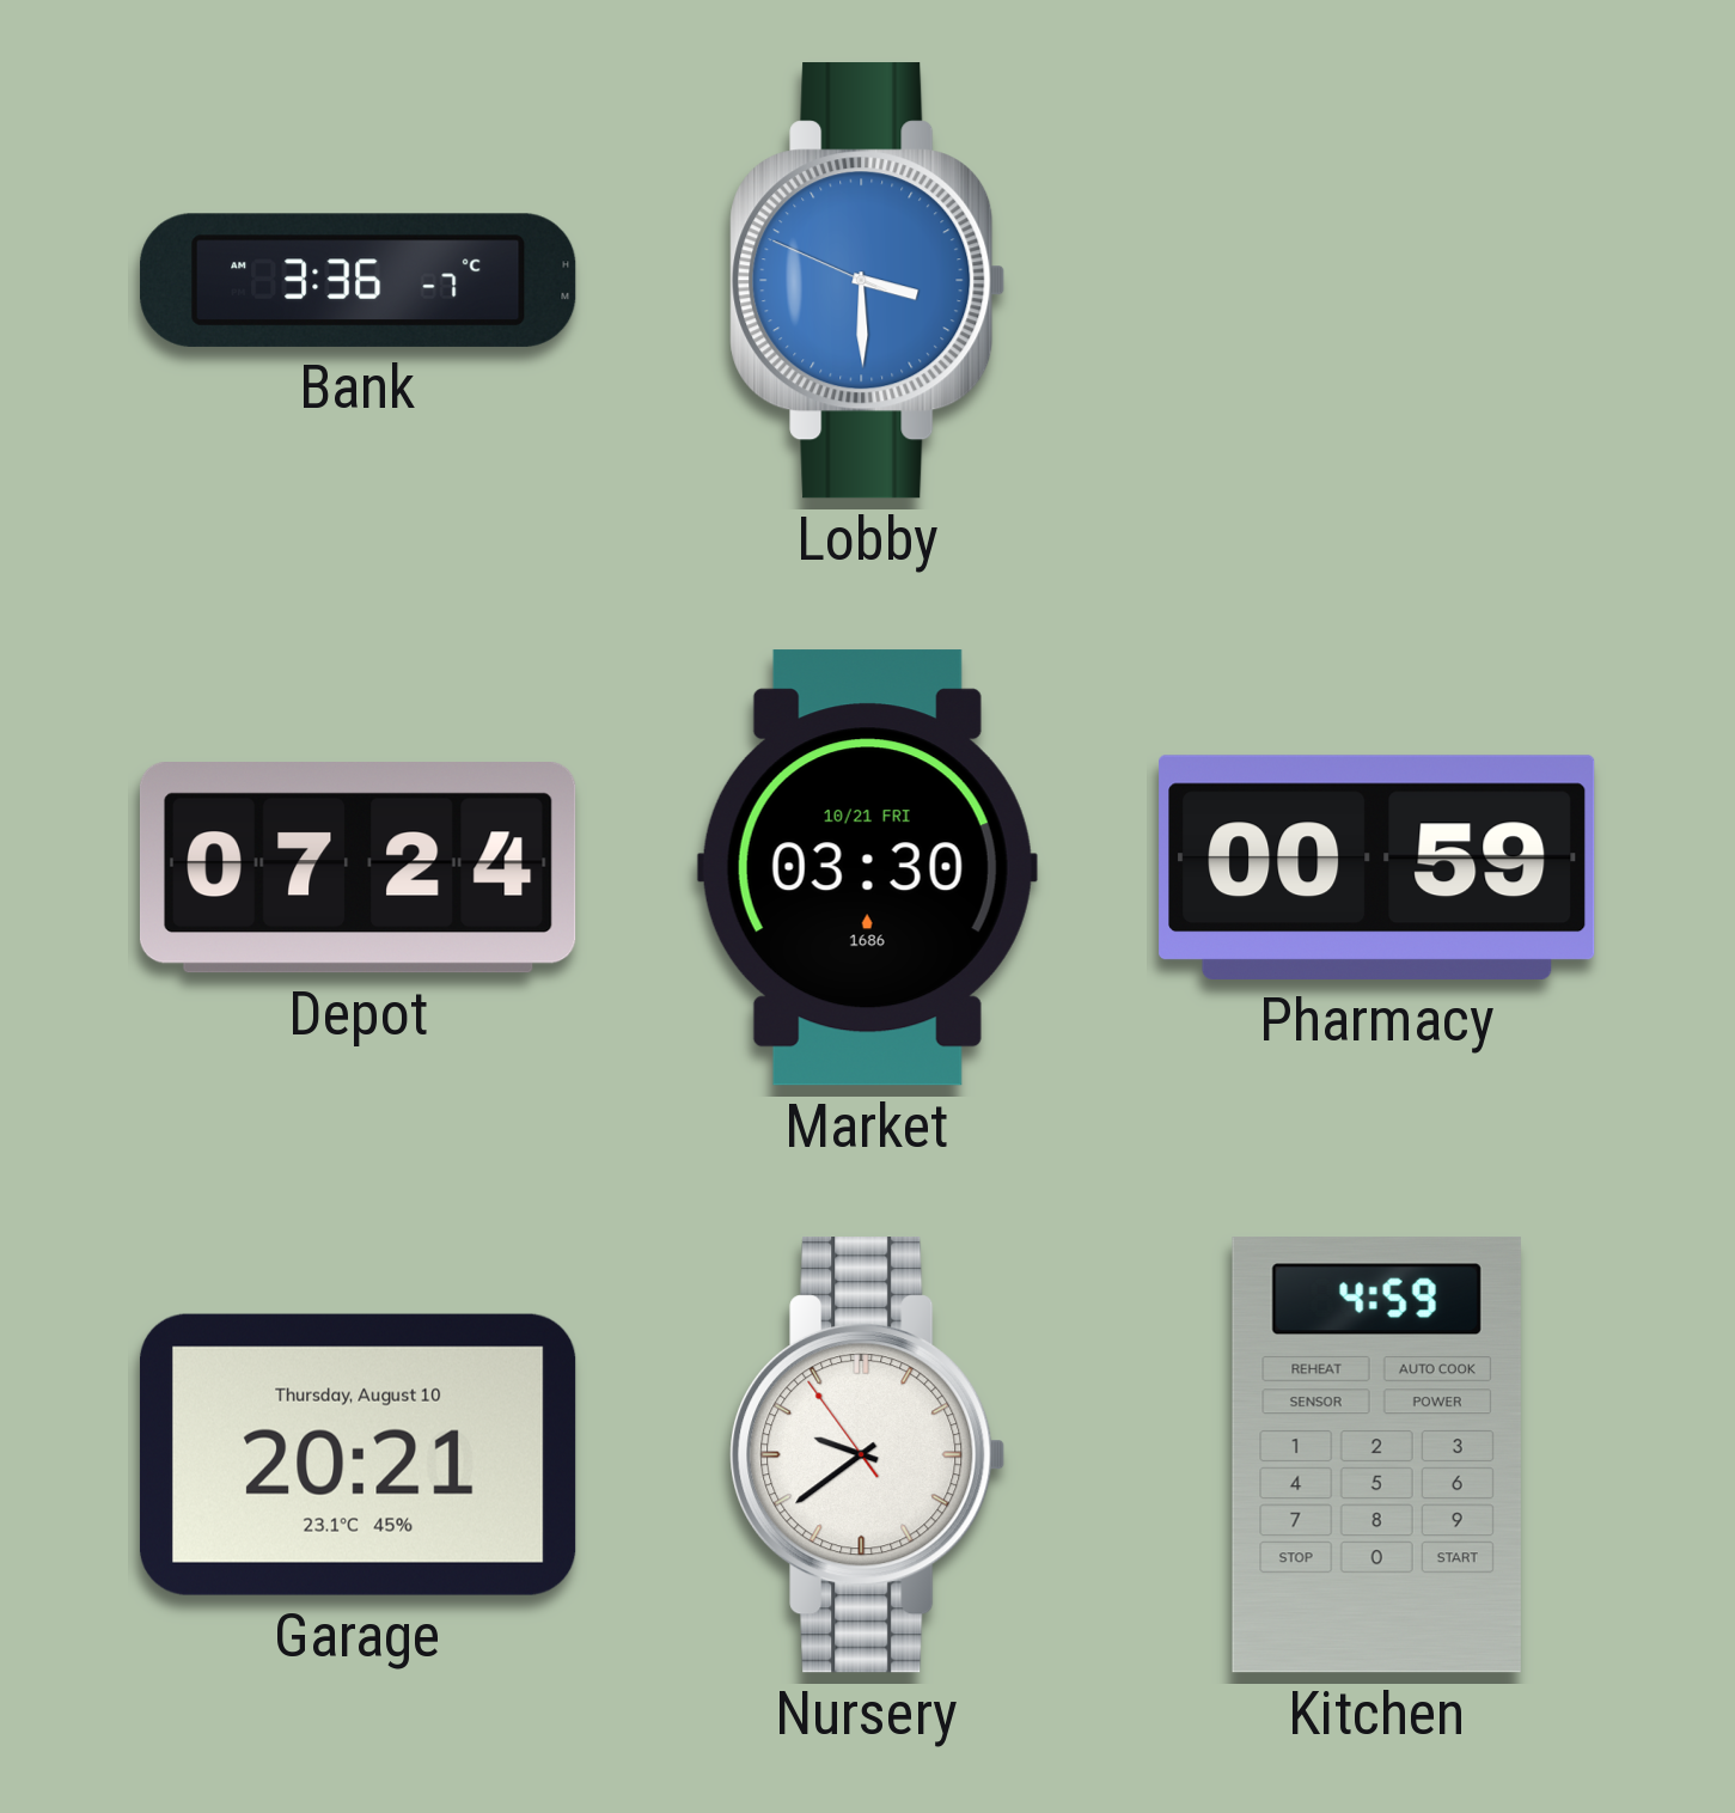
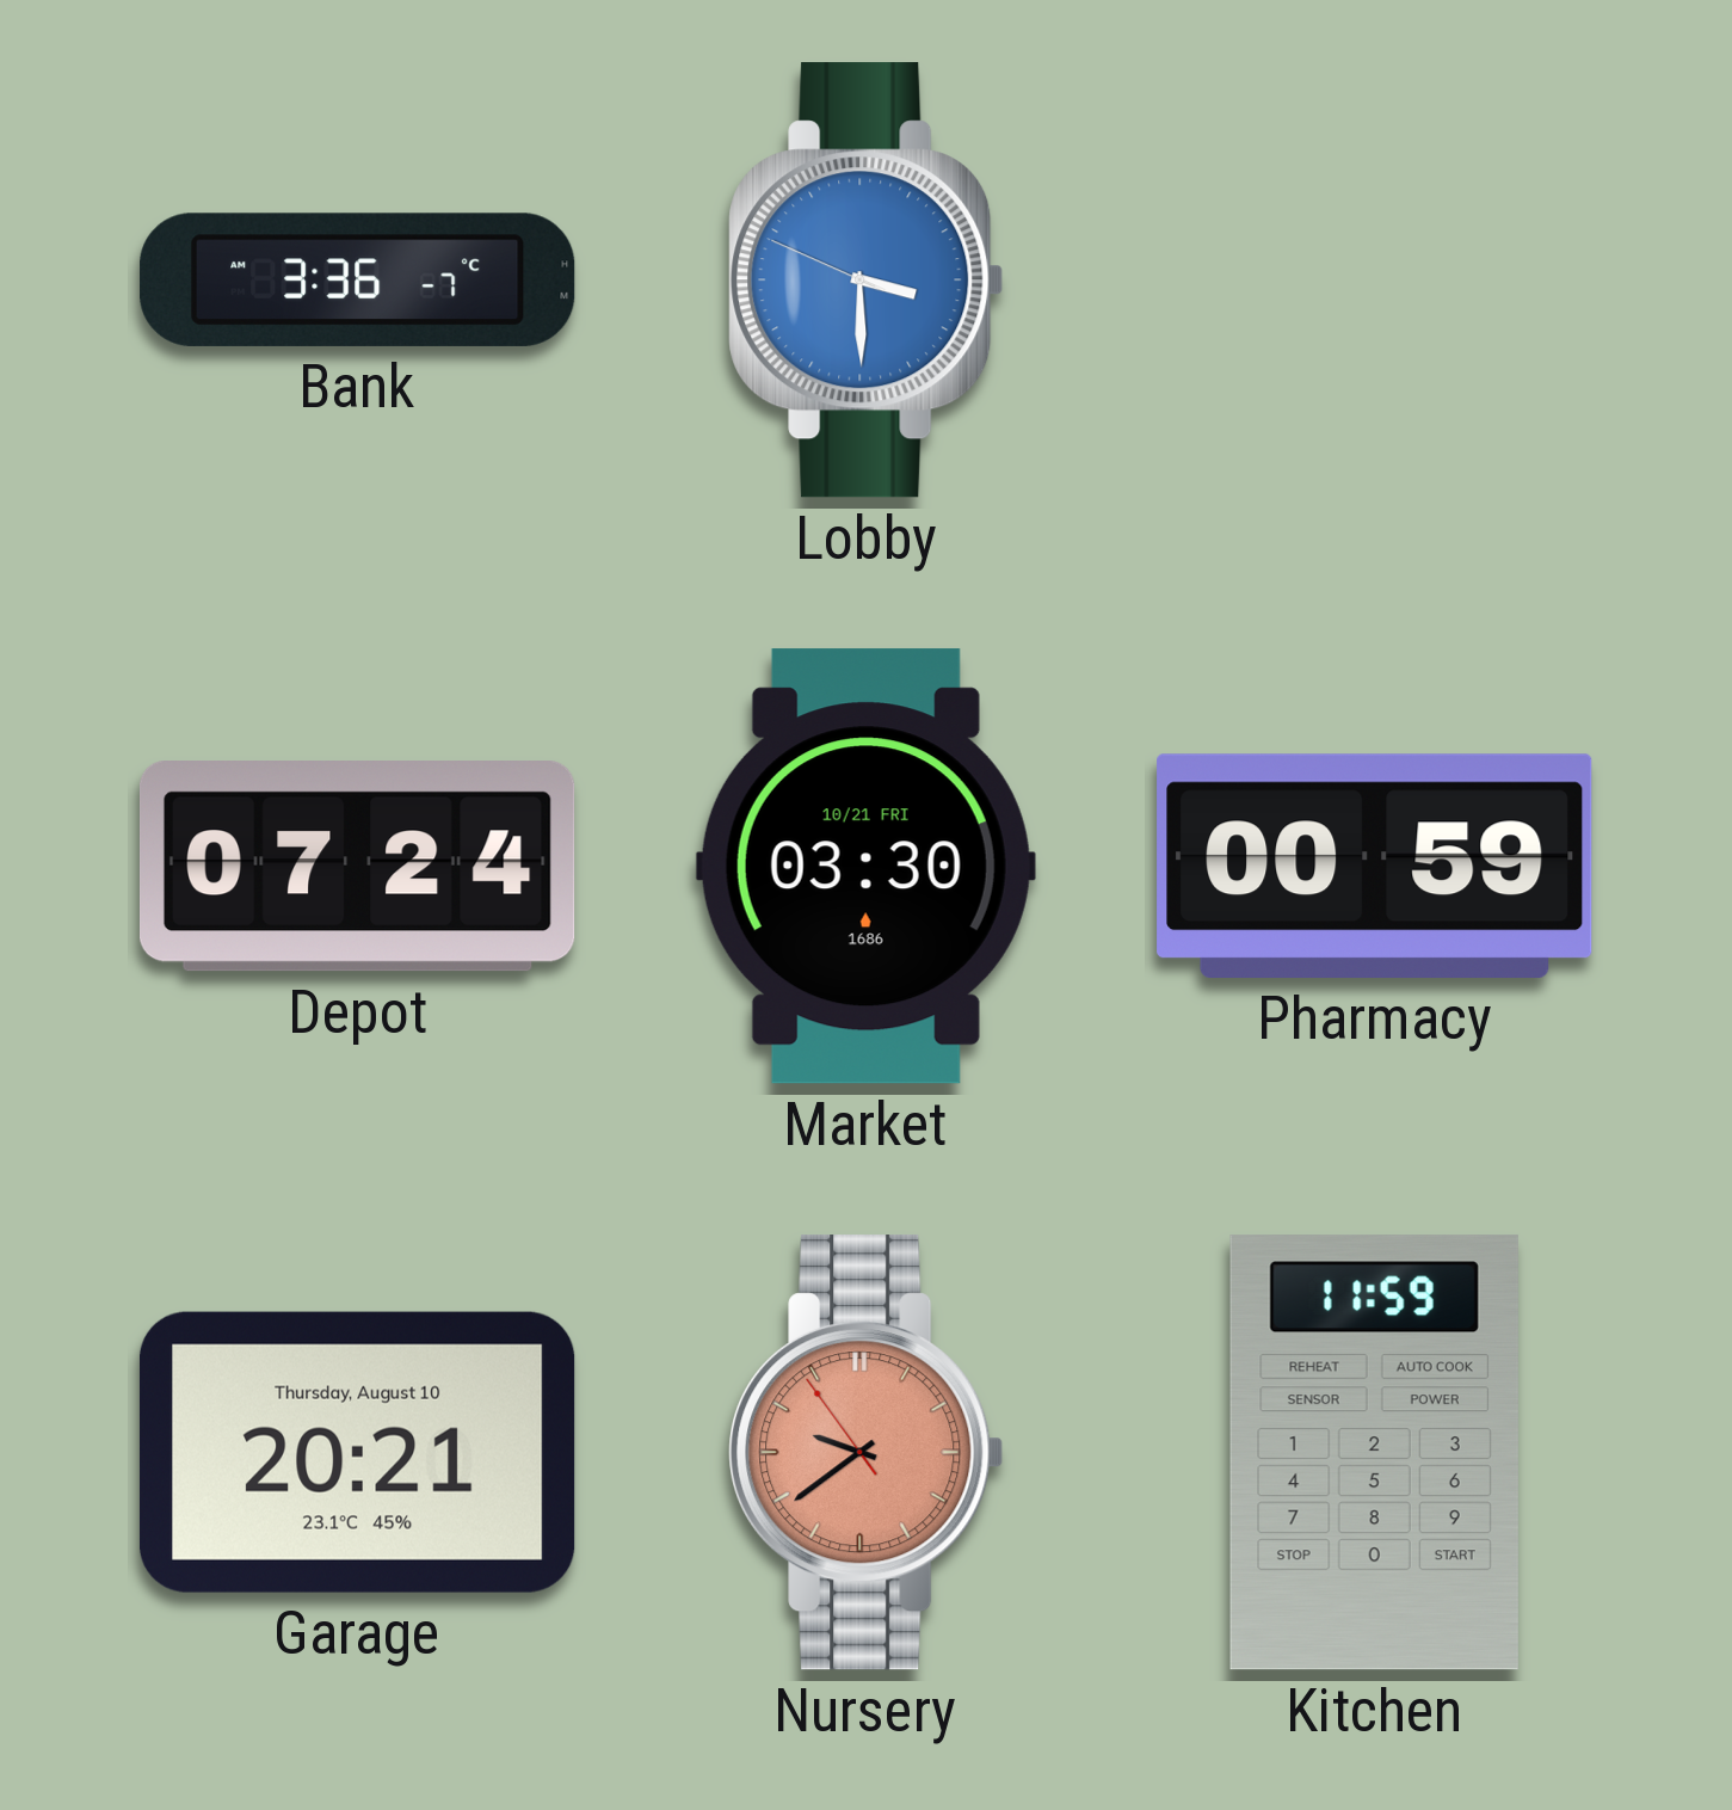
Nursery dial: white -> salmon
Kitchen: 4:59 -> 11:59
